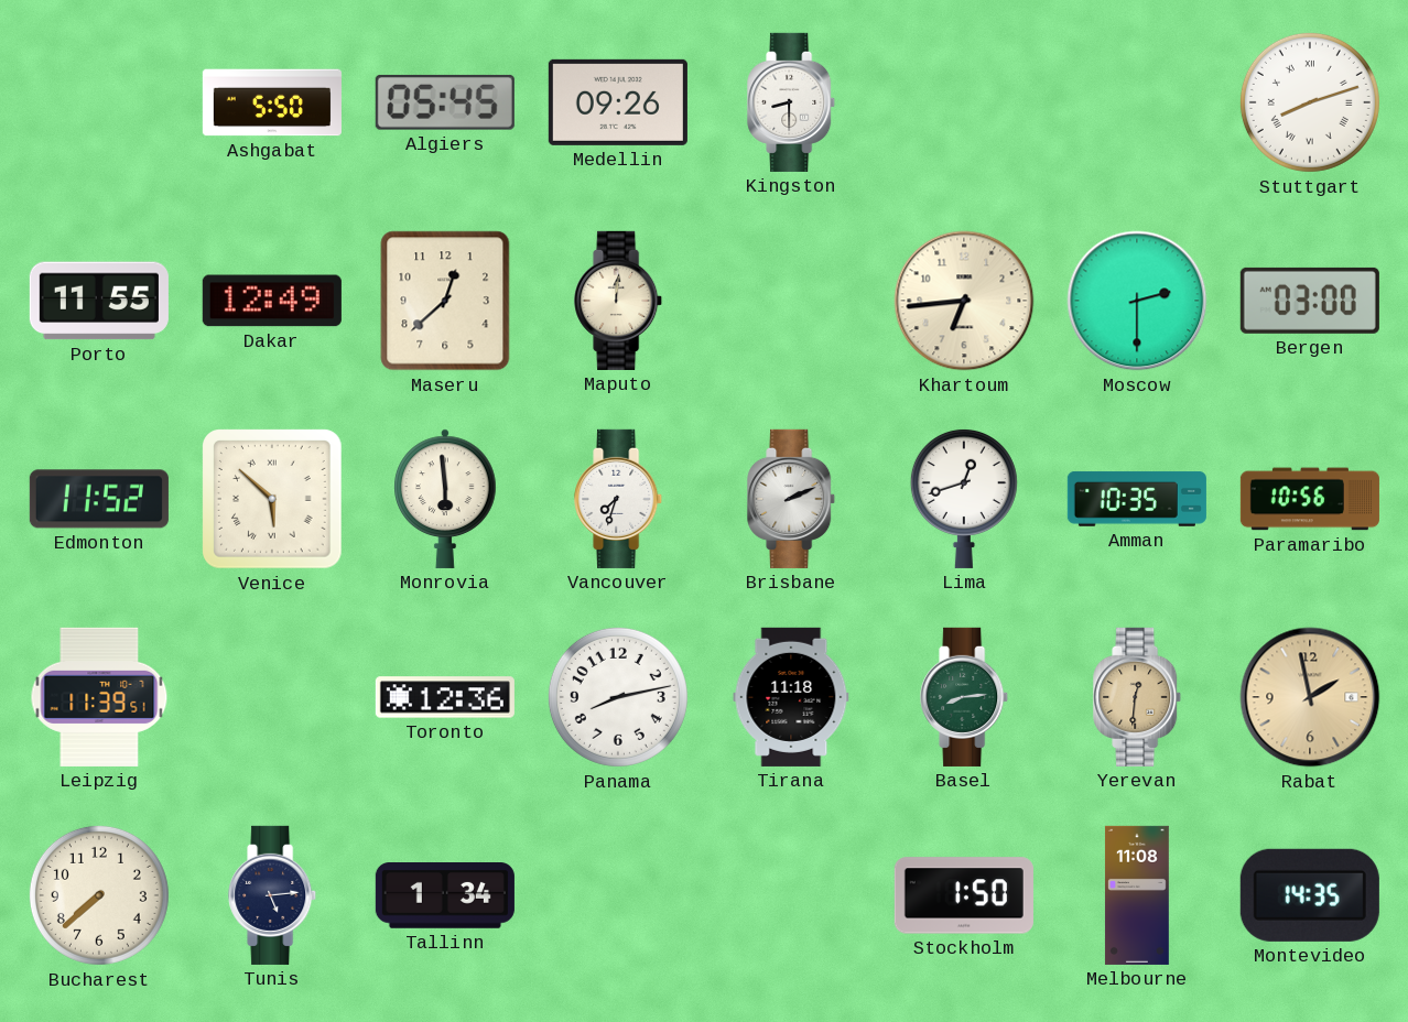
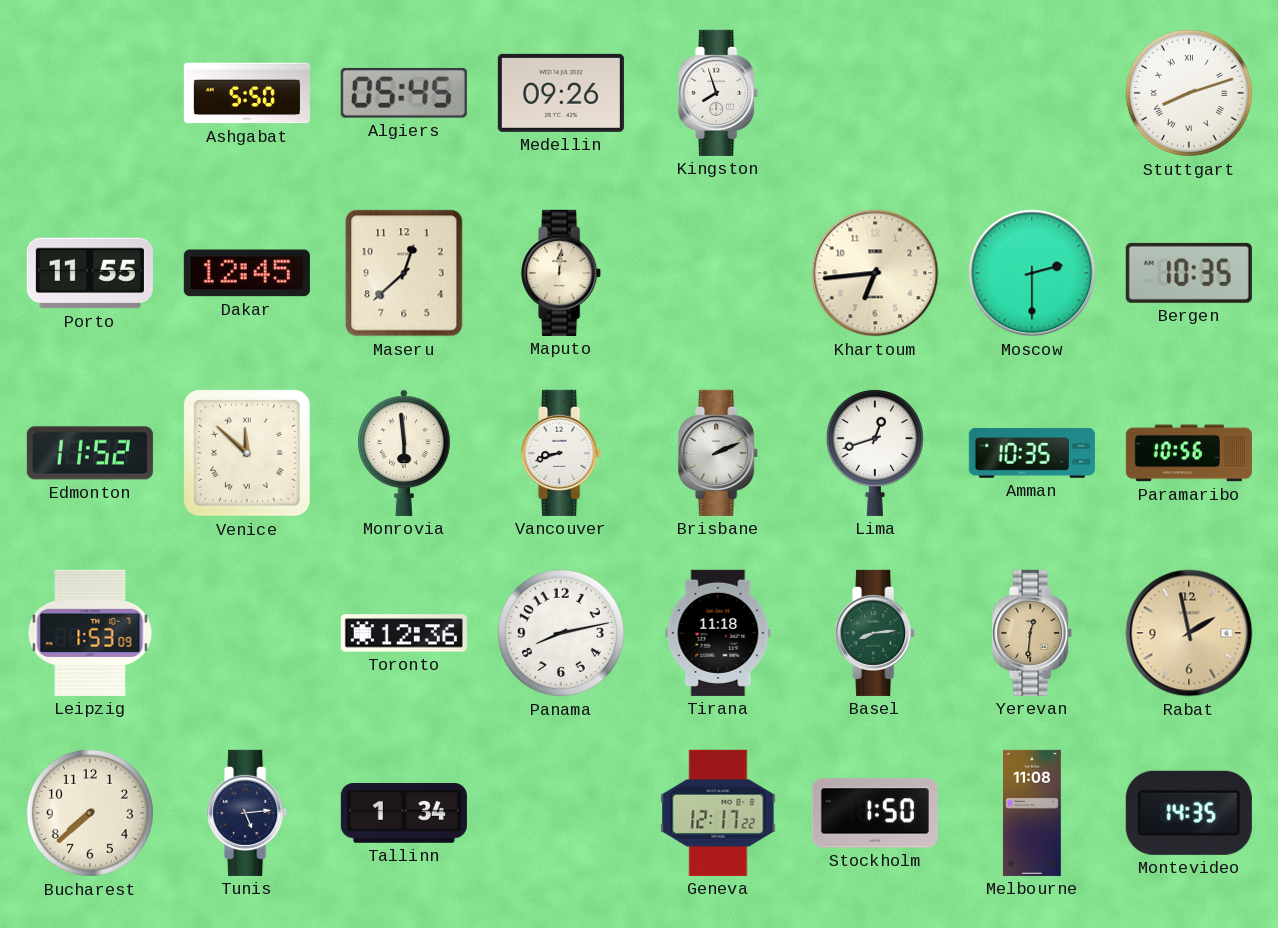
Kingston: 8:30 -> 7:57
Dakar: 12:49 -> 12:45
Bergen: 03:00 -> 10:35
Venice: 5:52 -> 11:52
Vancouver: 7:33 -> 8:42
Leipzig: 11:39 -> 1:53
Geneva: none -> 12:17
